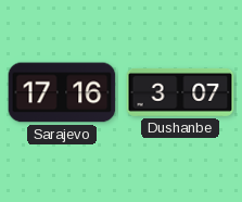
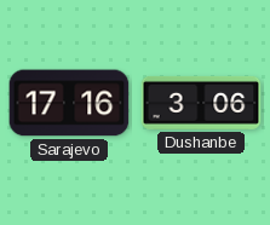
Dushanbe: 3:07 -> 3:06
